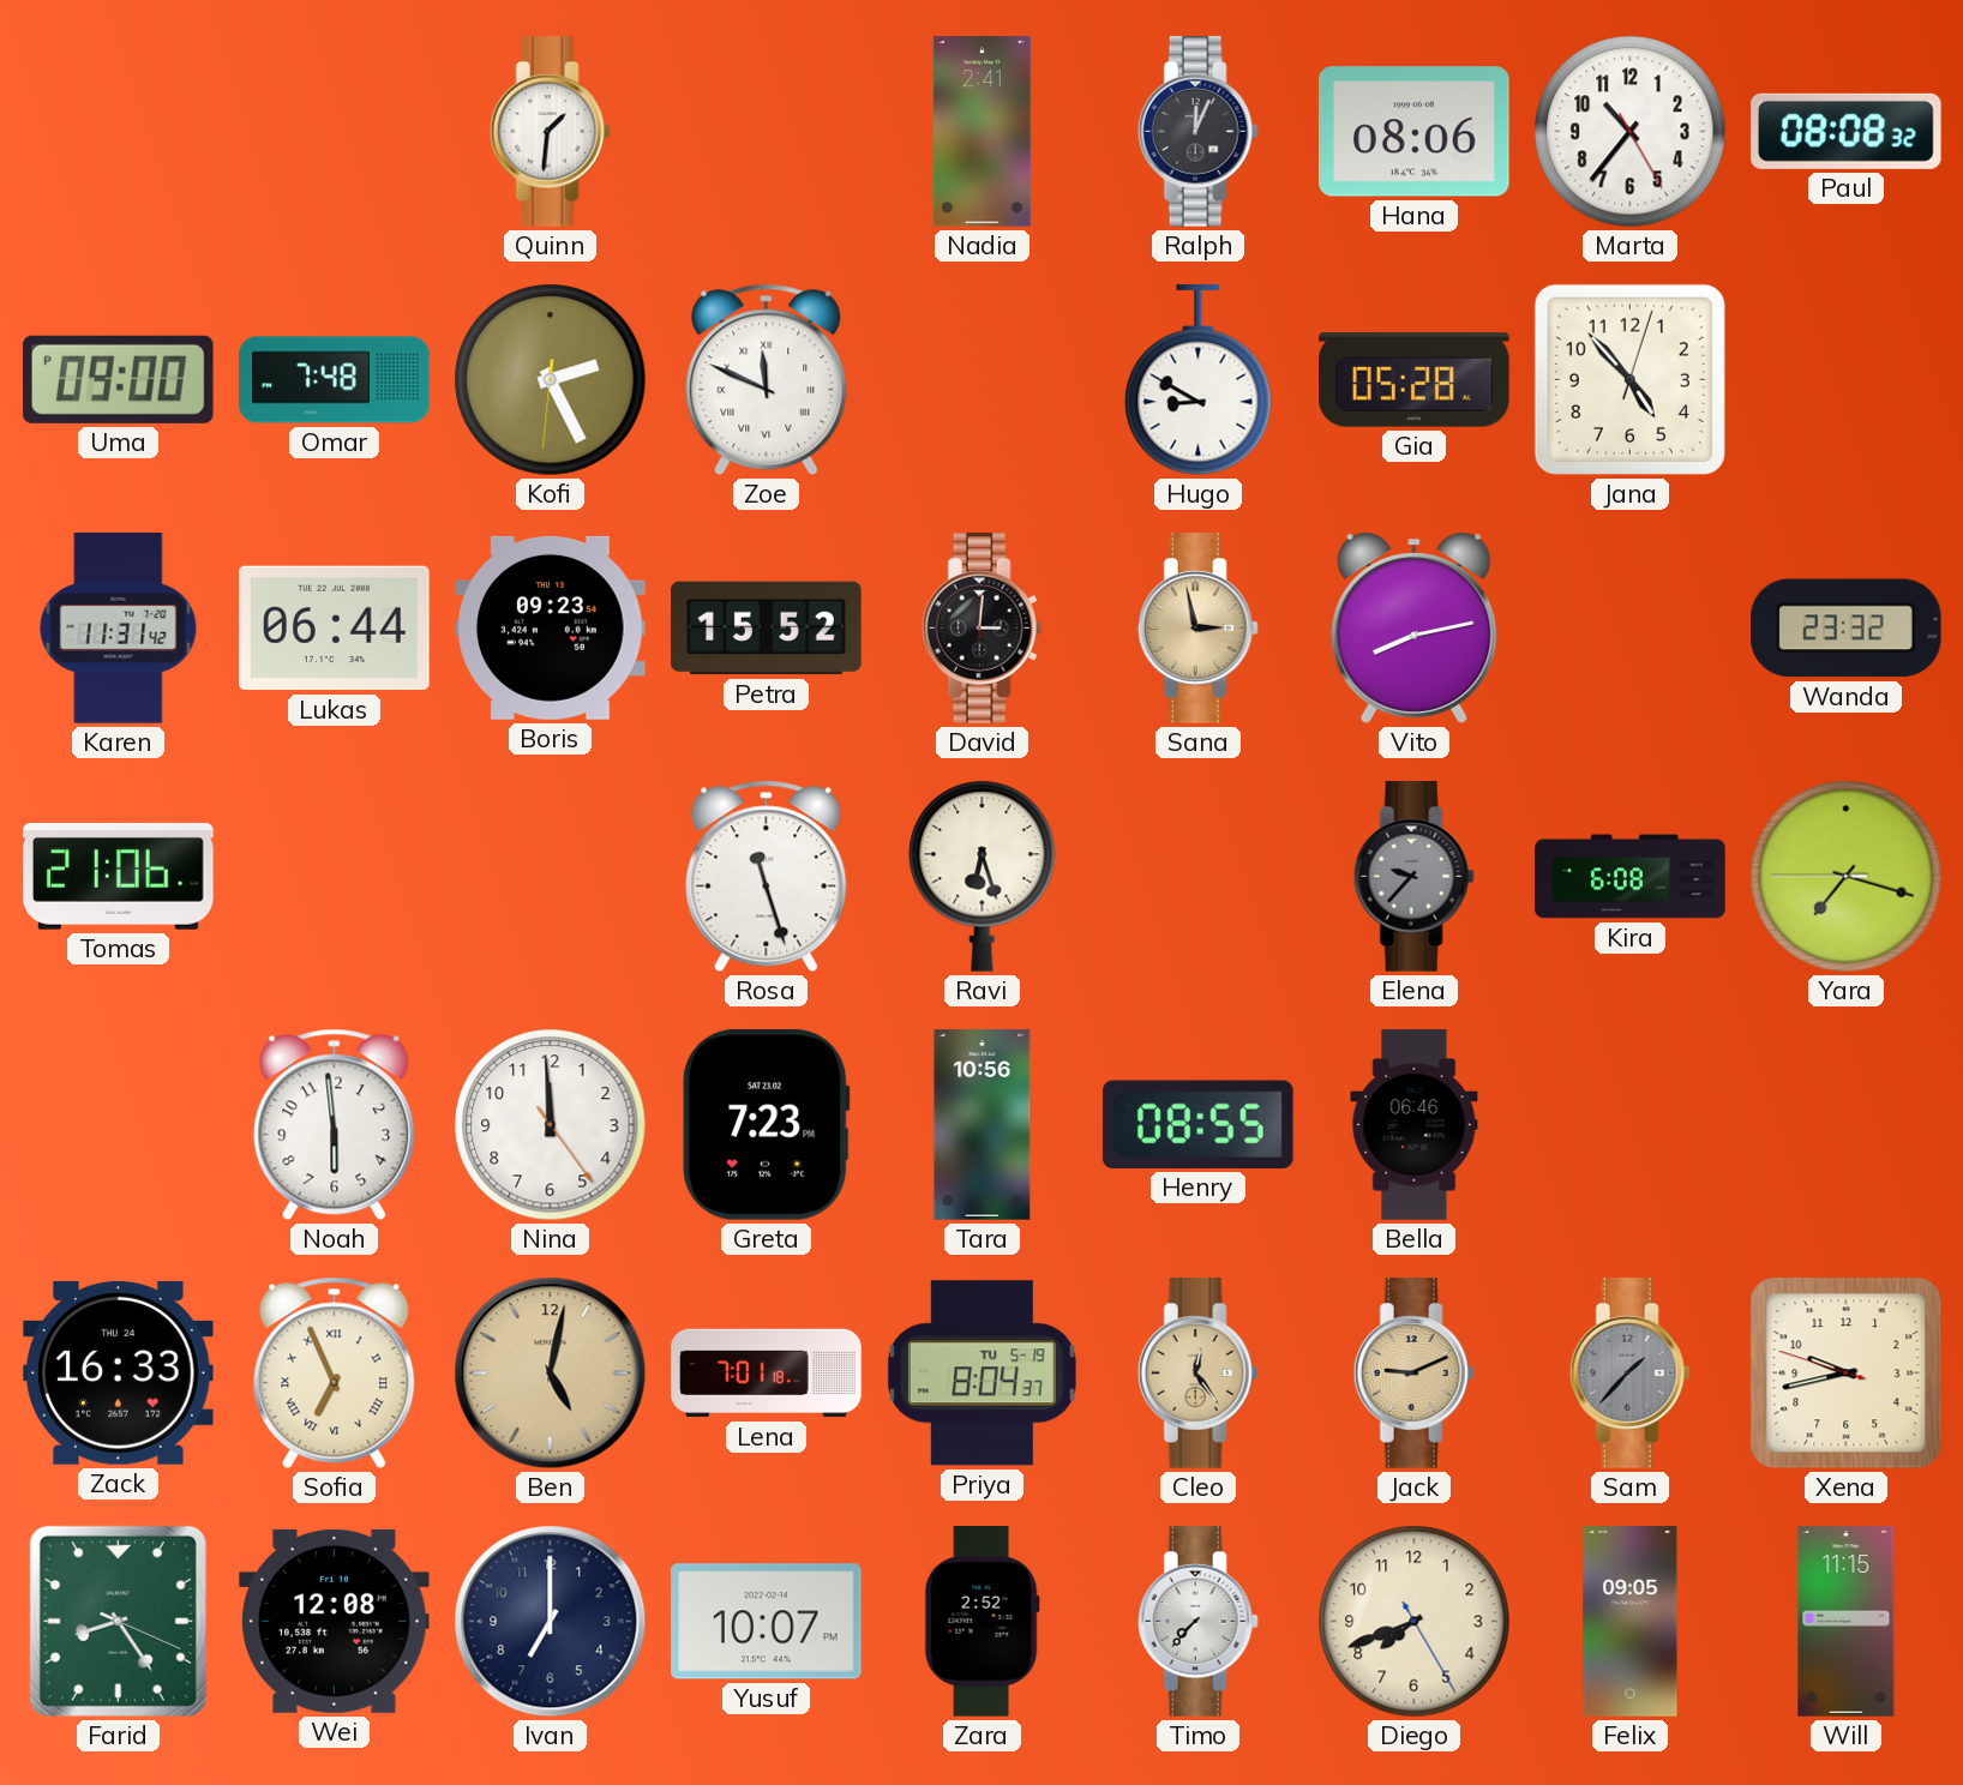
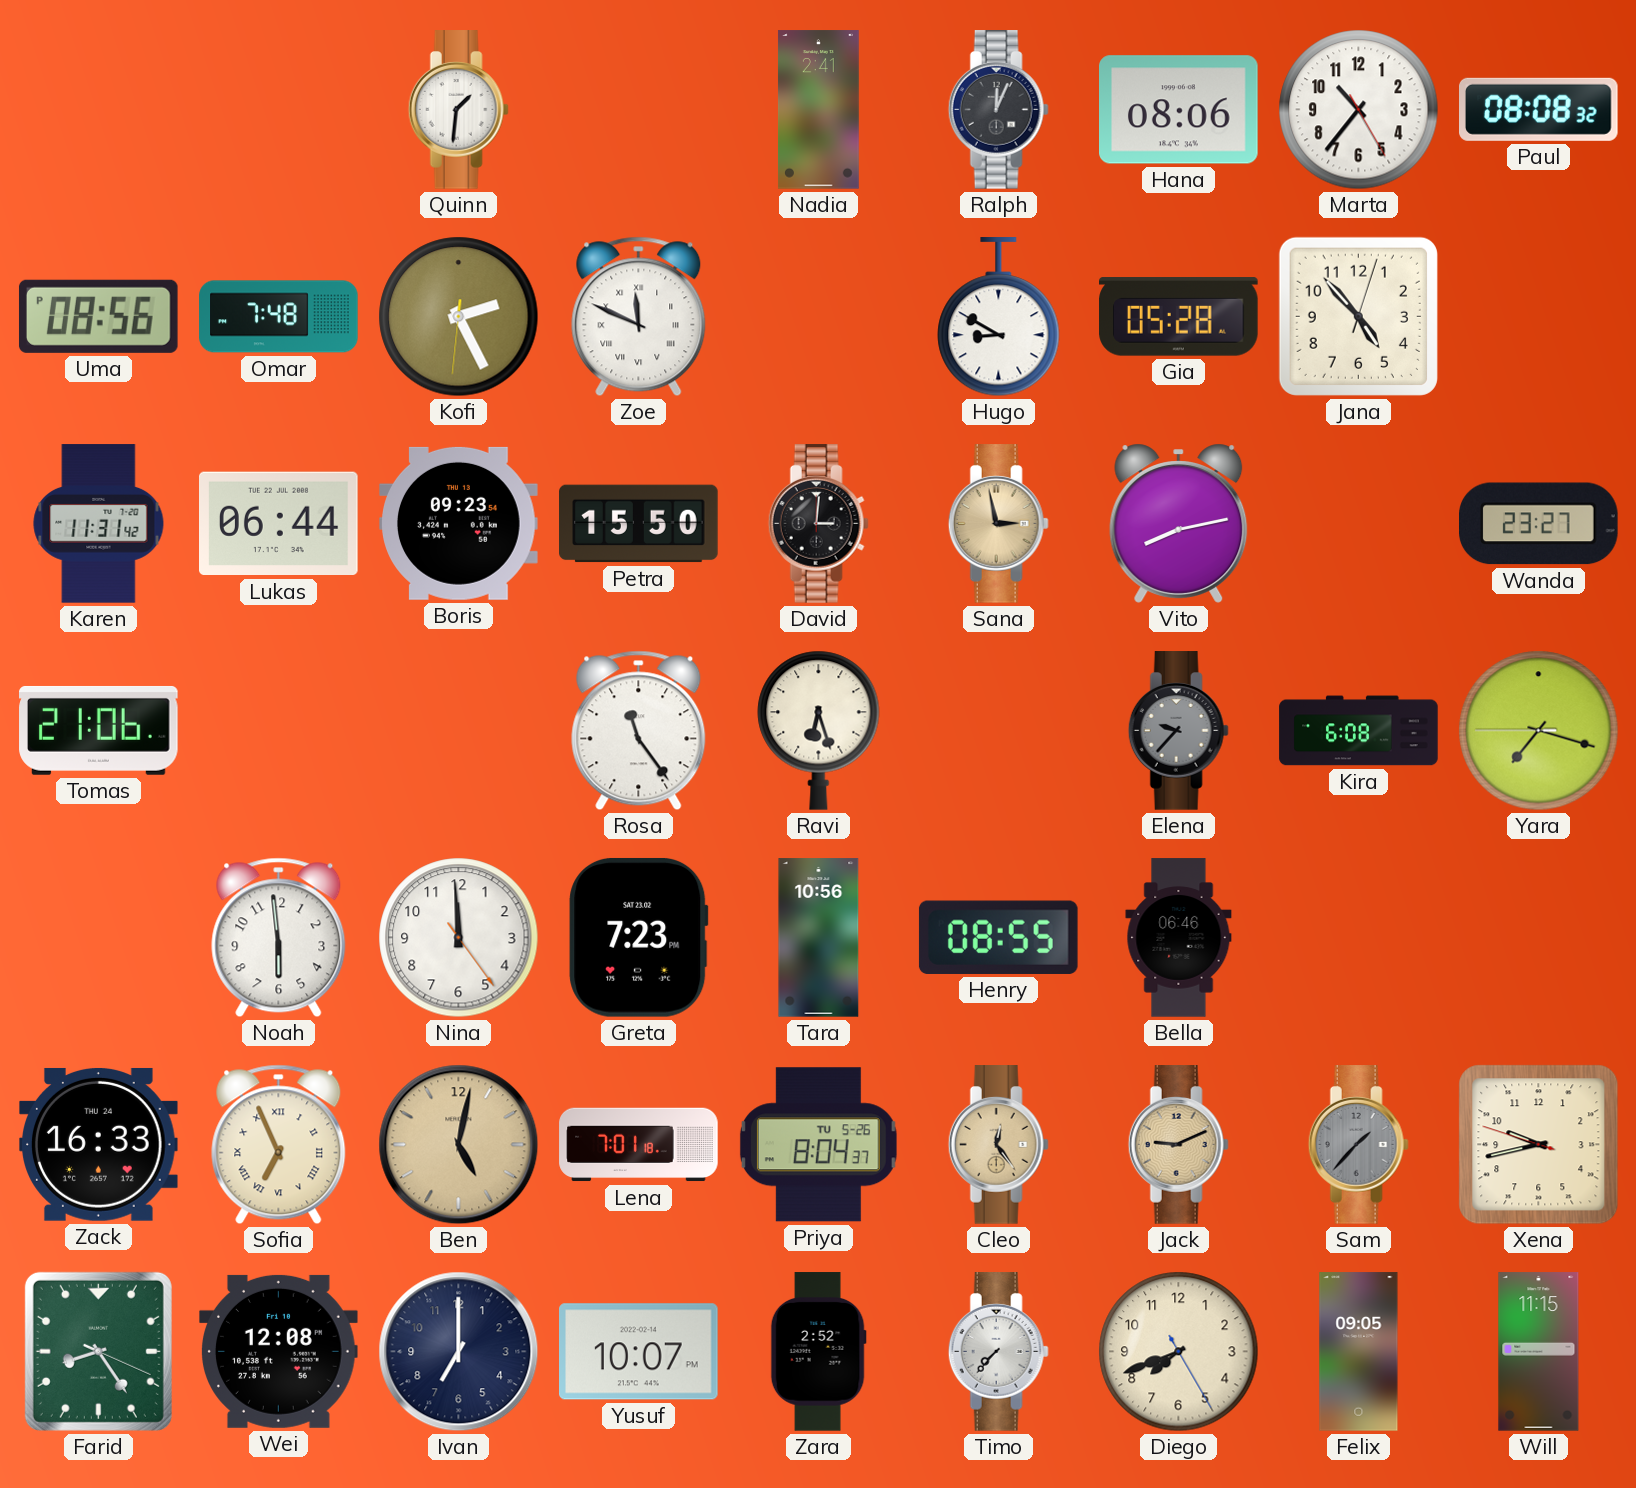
Uma: 09:00 -> 08:56
Petra: 15:52 -> 15:50
Wanda: 23:32 -> 23:27
Rosa: 11:27 -> 11:24
Priya date: TU 5-19 -> TU 5-26
